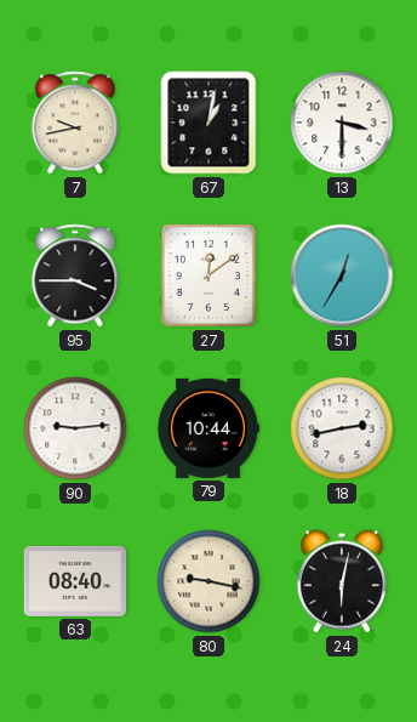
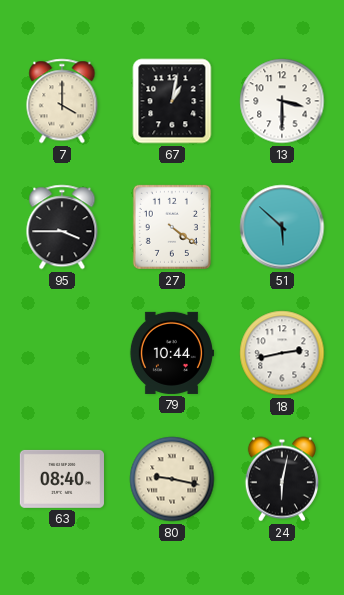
7: 9:43 -> 4:00
27: 12:09 -> 4:21
51: 12:35 -> 5:52
90: 9:14 -> none
